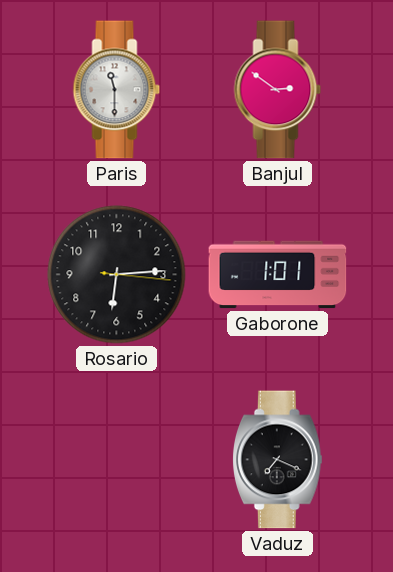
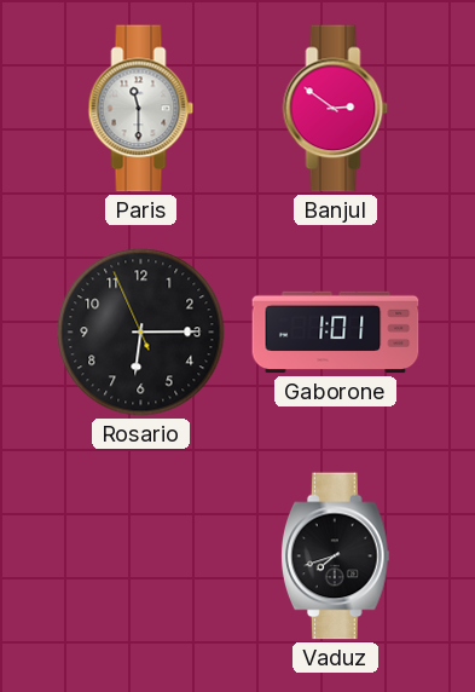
Rosario: 6:14:16 -> 6:14:56
Vaduz: 7:19 -> 7:42
